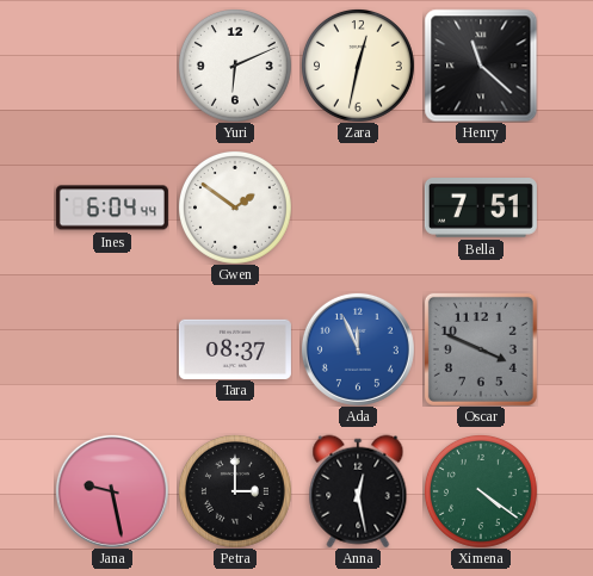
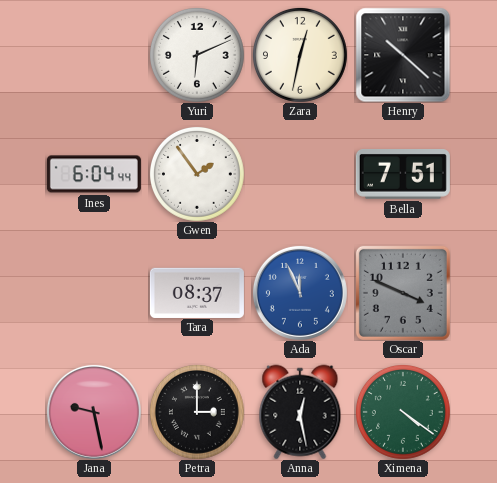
Henry: 11:22 -> 10:22
Gwen: 1:51 -> 1:54
